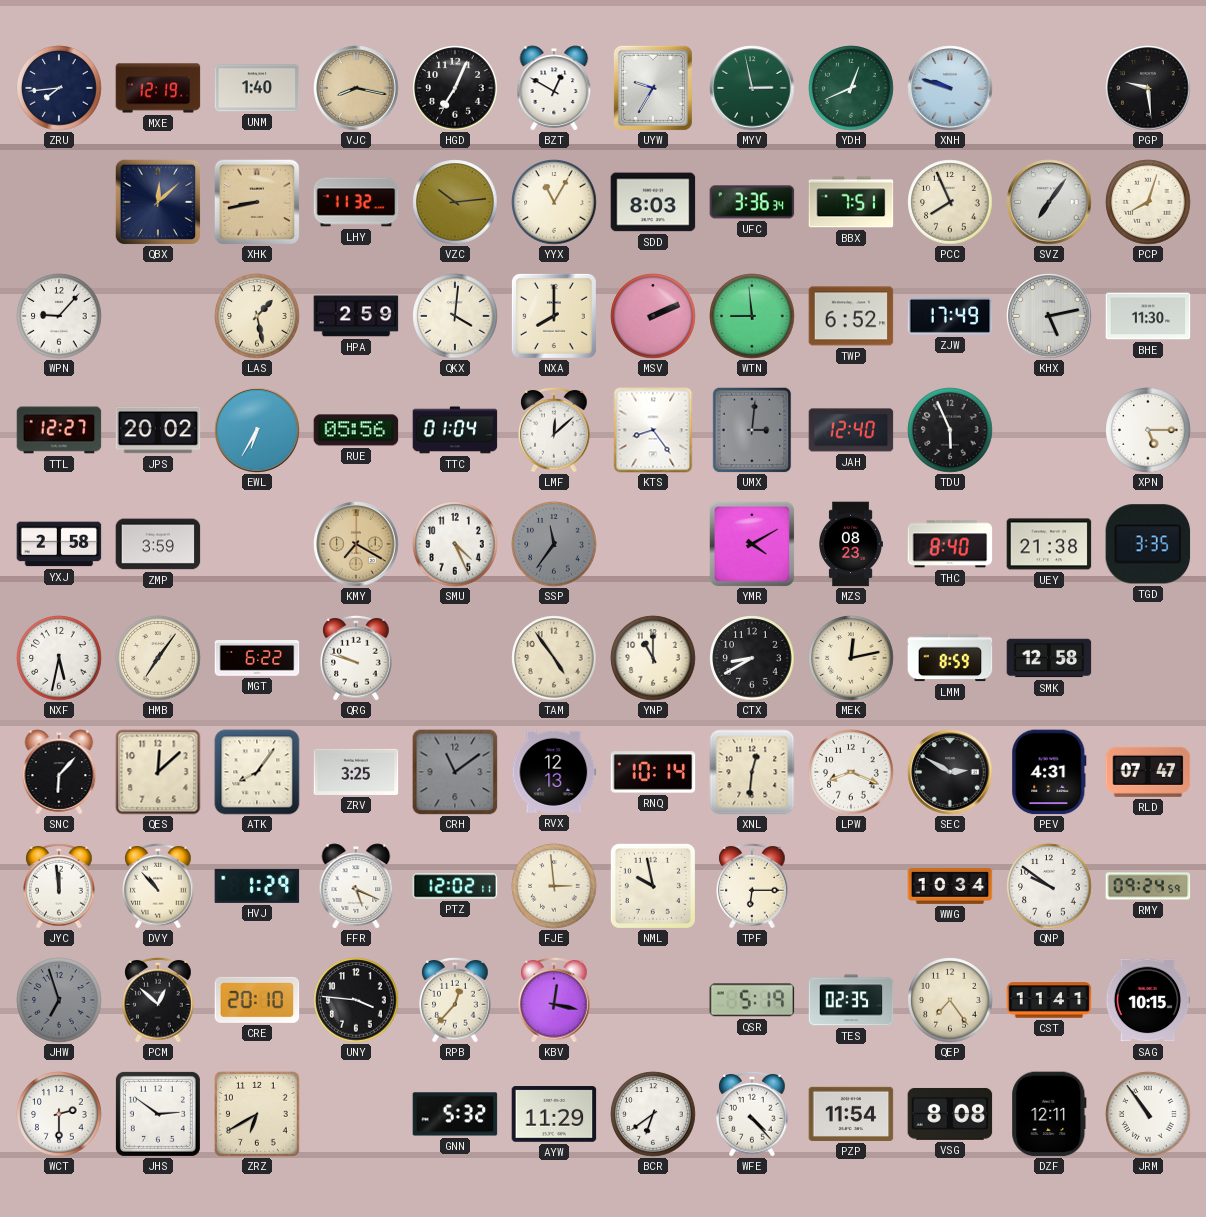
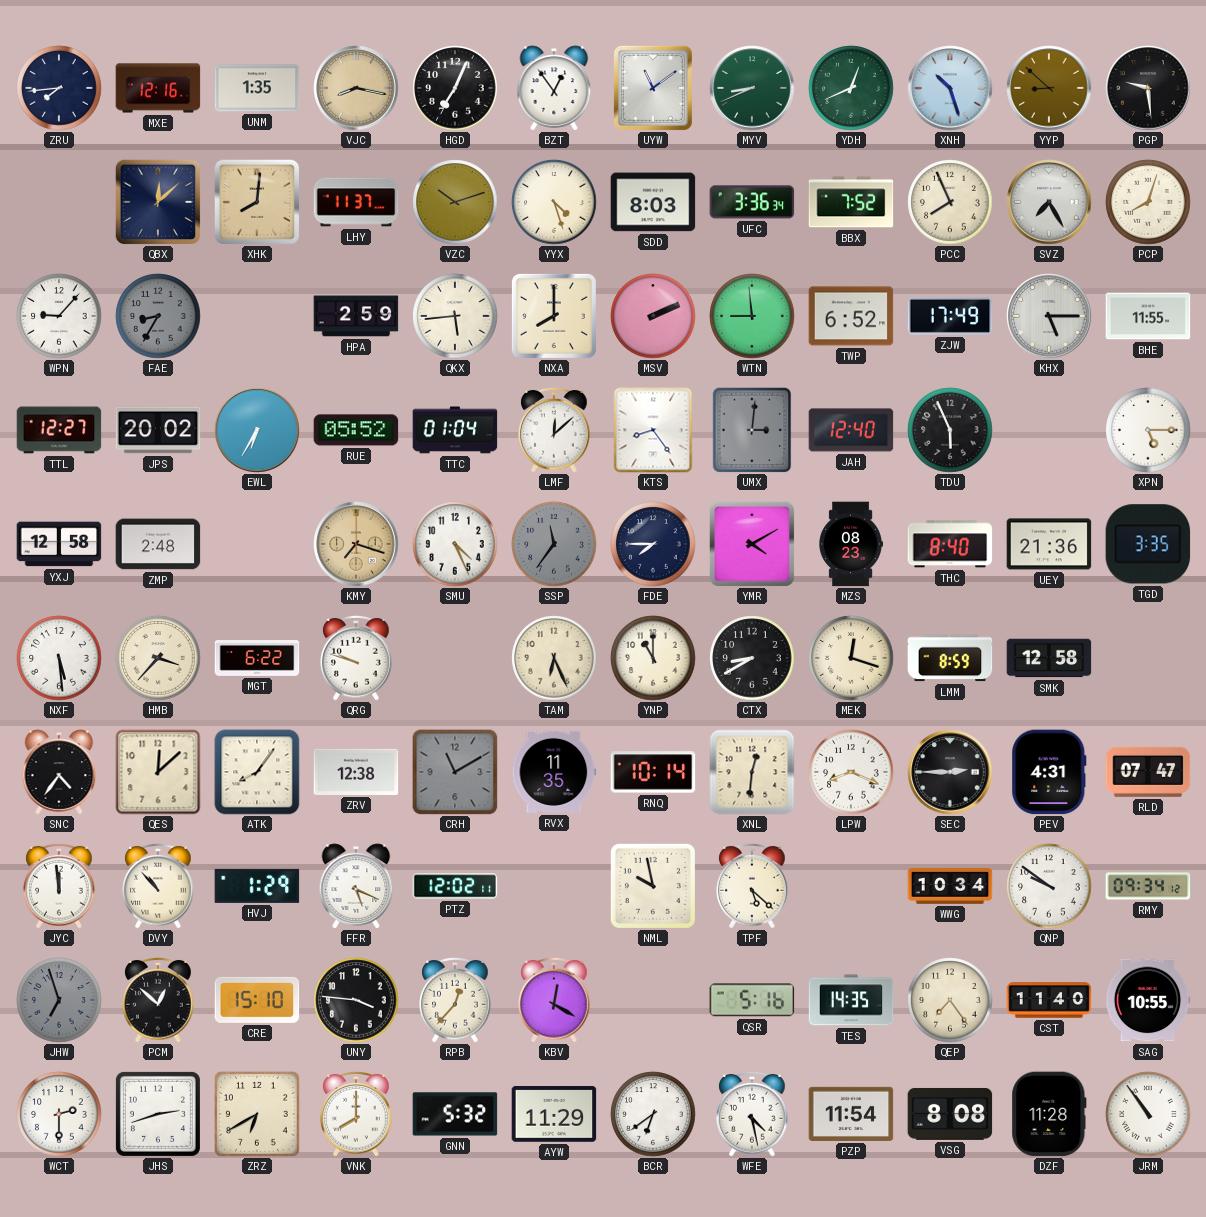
MXE: 12:19 -> 12:16
UNM: 1:40 -> 1:35
BZT: 12:50 -> 12:54
UYW: 9:35 -> 11:09
MYV: 2:58 -> 8:41
XNH: 9:48 -> 10:27
YYP: none -> 8:52
XHK: 8:43 -> 8:01
LHY: 11:32 -> 11:37
VZC: 10:14 -> 10:12
YYX: 11:05 -> 4:27
BBX: 7:51 -> 7:52
SVZ: 7:06 -> 7:25
FAE: none -> 8:35
LAS: 1:28 -> none
QKX: 4:01 -> 5:44
KHX: 5:13 -> 5:15
BHE: 11:30 -> 11:55
RUE: 05:56 -> 05:52
YXJ: 2:58 -> 12:58
ZMP: 3:59 -> 2:48
KMY: 7:20 -> 7:18
FDE: none -> 7:45
UEY: 21:38 -> 21:36
NXF: 5:32 -> 5:29
HMB: 7:06 -> 3:37
TAM: 4:54 -> 6:26
MEK: 12:13 -> 12:18
SNC: 6:07 -> 4:36
ZRV: 3:25 -> 12:38
CRH: 11:09 -> 11:10
RVX: 12:13 -> 11:35
SEC: 2:50 -> 2:45
FJE: 2:59 -> none
TPF: 6:15 -> 5:22
RMY: 09:24 -> 09:34
CRE: 20:10 -> 15:10
KBV: 12:17 -> 12:20
QSR: 5:19 -> 5:16
TES: 02:35 -> 14:35
CST: 11:41 -> 11:40
SAG: 10:15 -> 10:55
JHS: 2:51 -> 2:42
VNK: none -> 8:00
WFE: 4:23 -> 4:28
DZF: 12:11 -> 11:28
